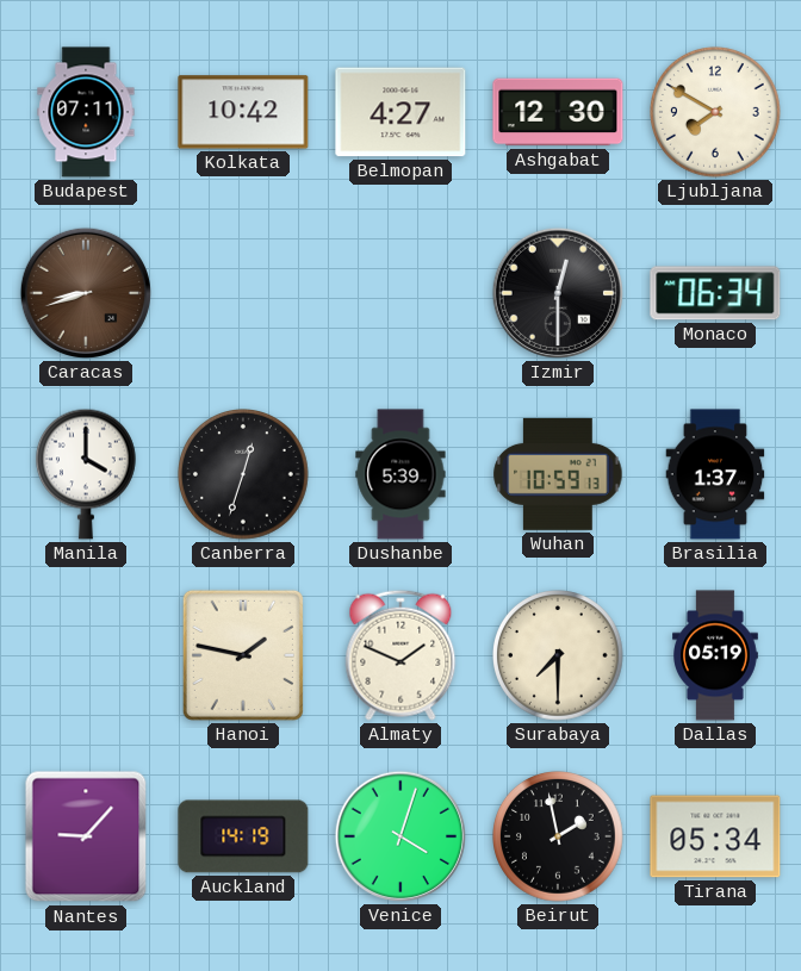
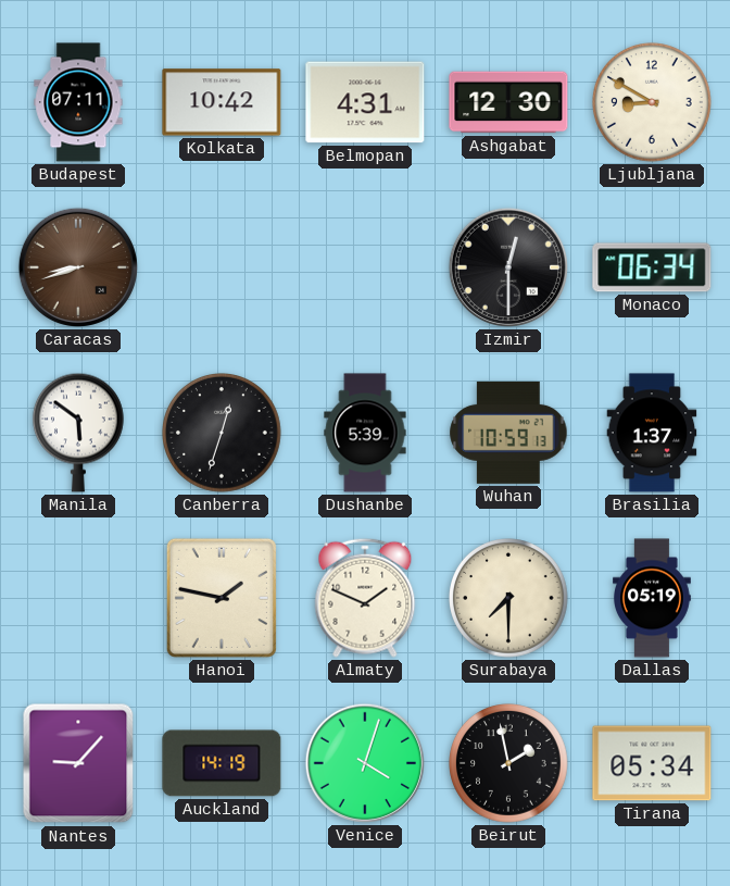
Belmopan: 4:27 -> 4:31
Ljubljana: 7:50 -> 8:50
Manila: 4:00 -> 5:51
